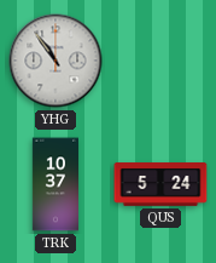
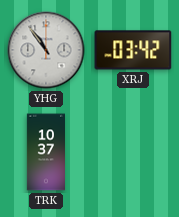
XRJ: none -> 03:42
QUS: 5:24 -> none
